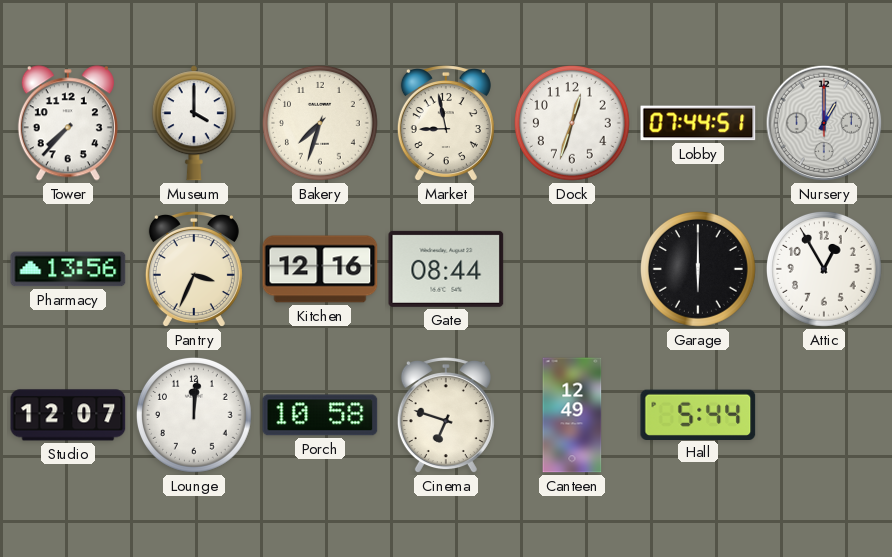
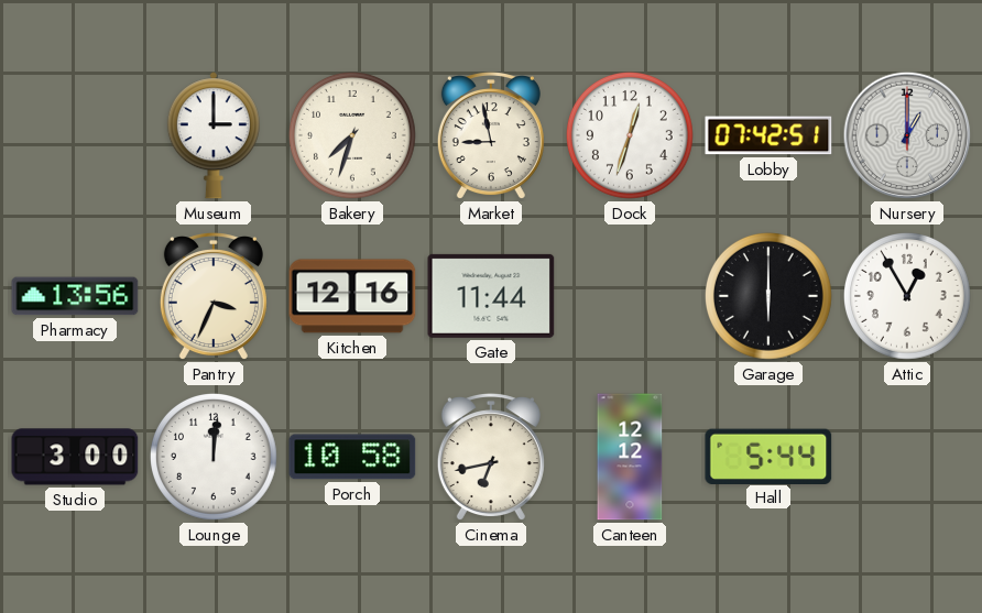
Tower: 7:37 -> none
Museum: 4:00 -> 3:00
Lobby: 07:44 -> 07:42
Gate: 08:44 -> 11:44
Studio: 12:07 -> 3:00
Cinema: 6:48 -> 6:43
Canteen: 12:49 -> 12:12
